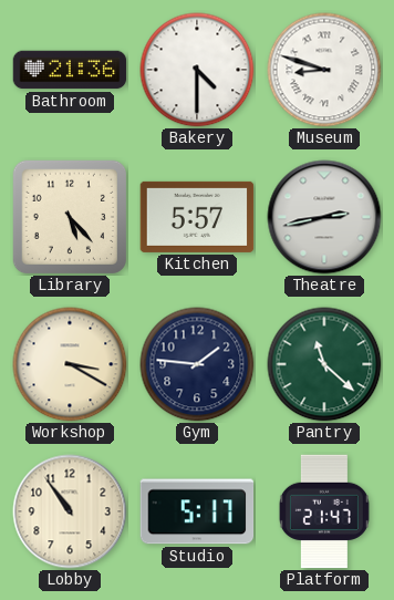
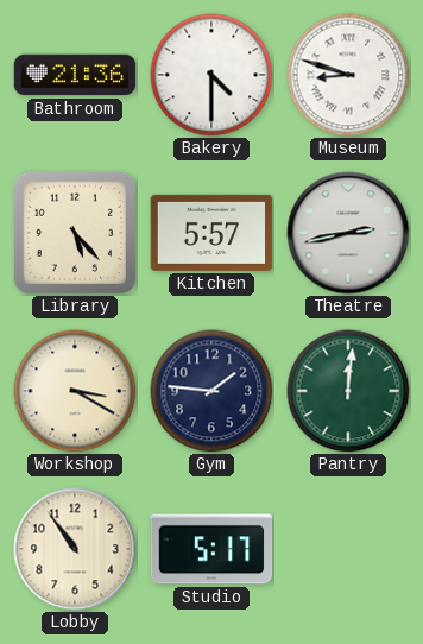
Pantry: 11:22 -> 12:01
Platform: 21:47 -> none
